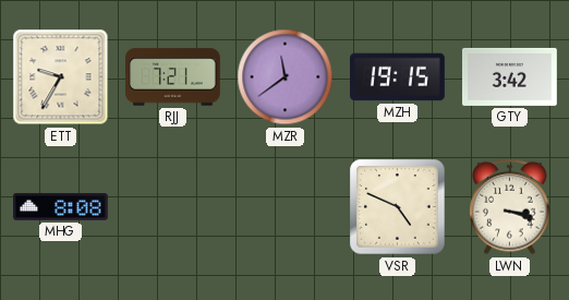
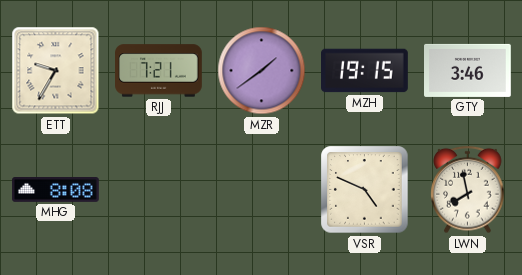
MZR: 11:39 -> 1:39
GTY: 3:42 -> 3:46
LWN: 3:18 -> 7:58
